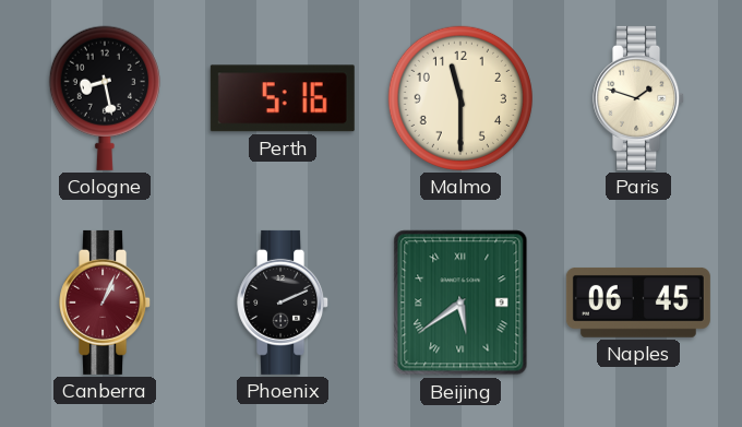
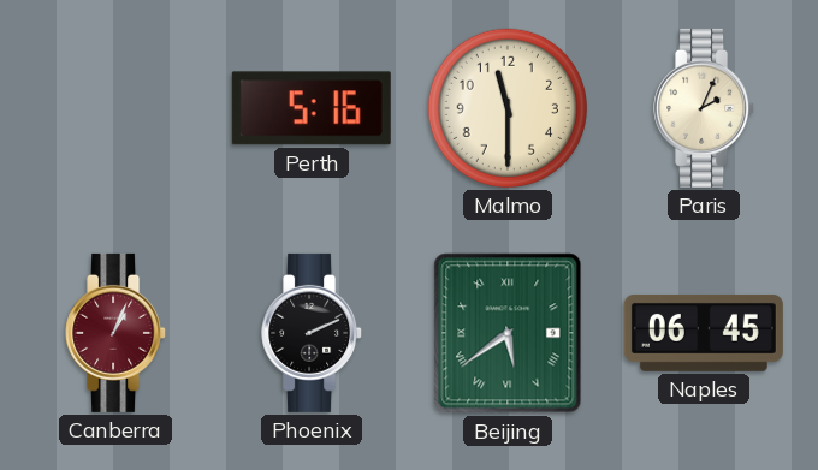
Cologne: 8:28 -> none
Paris: 1:48 -> 2:04
